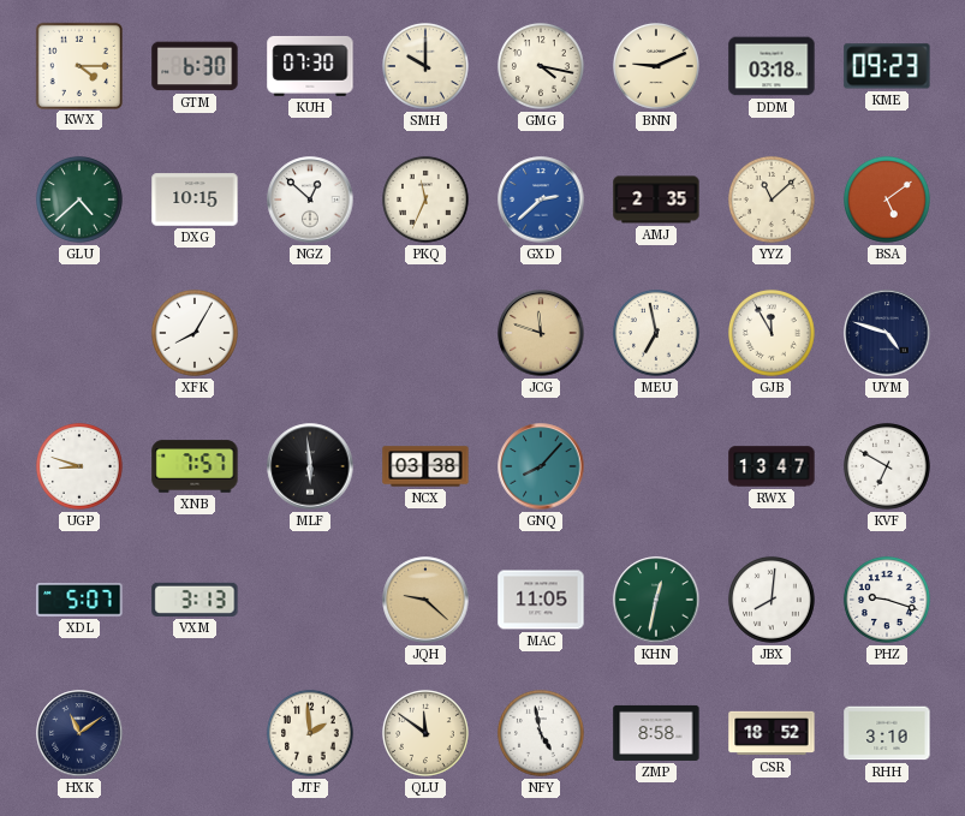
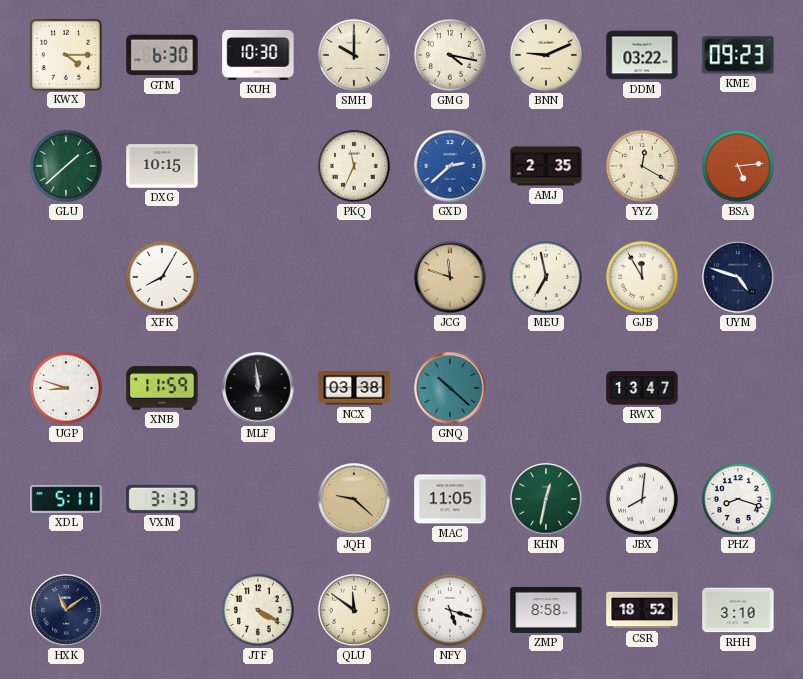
KUH: 07:30 -> 10:30
DDM: 03:18 -> 03:22
GLU: 4:38 -> 1:38
NGZ: 12:52 -> none
YYZ: 11:08 -> 12:20
BSA: 5:09 -> 5:14
XNB: 7:57 -> 11:59
MLF: 5:59 -> 11:59
GNQ: 8:07 -> 10:22
KVF: 6:50 -> none
XDL: 5:07 -> 5:11
PHZ: 9:18 -> 8:18
JTF: 1:59 -> 4:20
NFY: 4:58 -> 5:18
